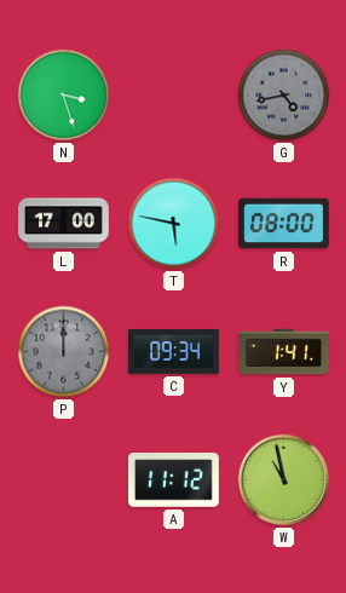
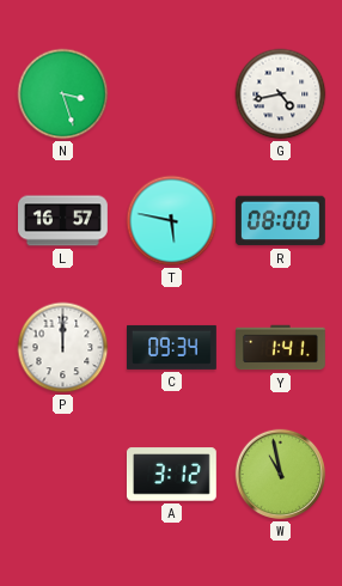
G dial: grey -> white
L: 17:00 -> 16:57
P dial: grey -> white
A: 11:12 -> 3:12
